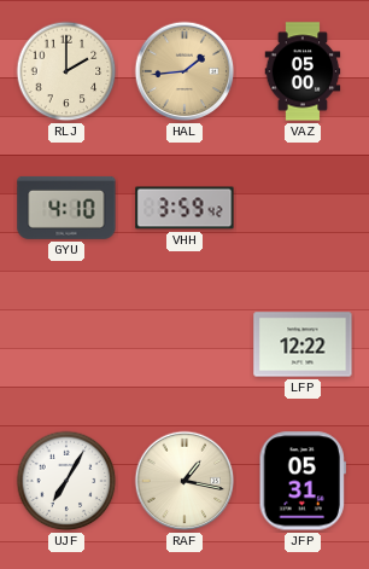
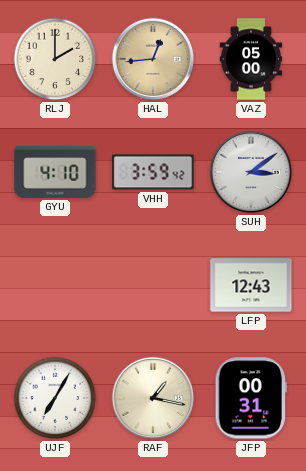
HAL: 1:44 -> 12:44
SUH: none -> 3:09
LFP: 12:22 -> 12:43
JFP: 05:31 -> 00:31
